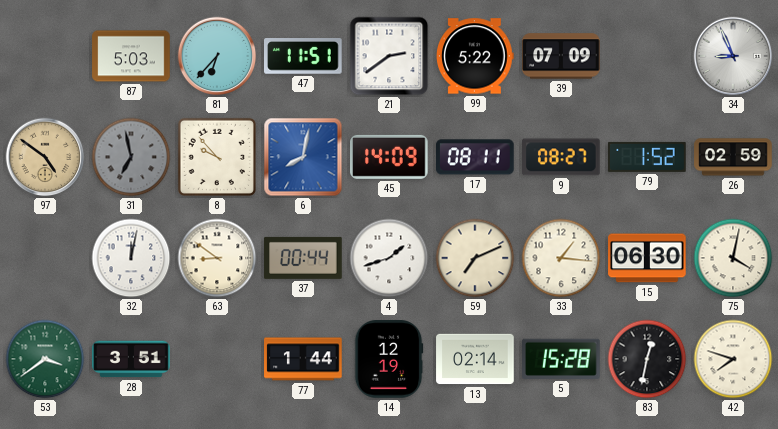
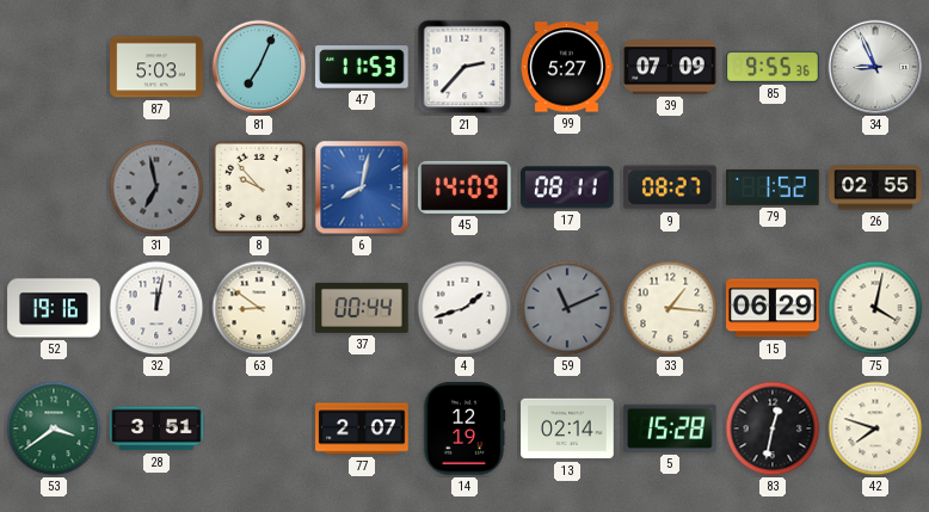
81: 6:37 -> 7:04
47: 11:51 -> 11:53
21: 2:39 -> 2:37
99: 5:22 -> 5:27
85: none -> 9:55
97: 4:51 -> none
26: 02:59 -> 02:55
52: none -> 19:16
59: 7:11 -> 11:11
59 dial: cream -> grey
15: 06:30 -> 06:29
77: 1:44 -> 2:07
